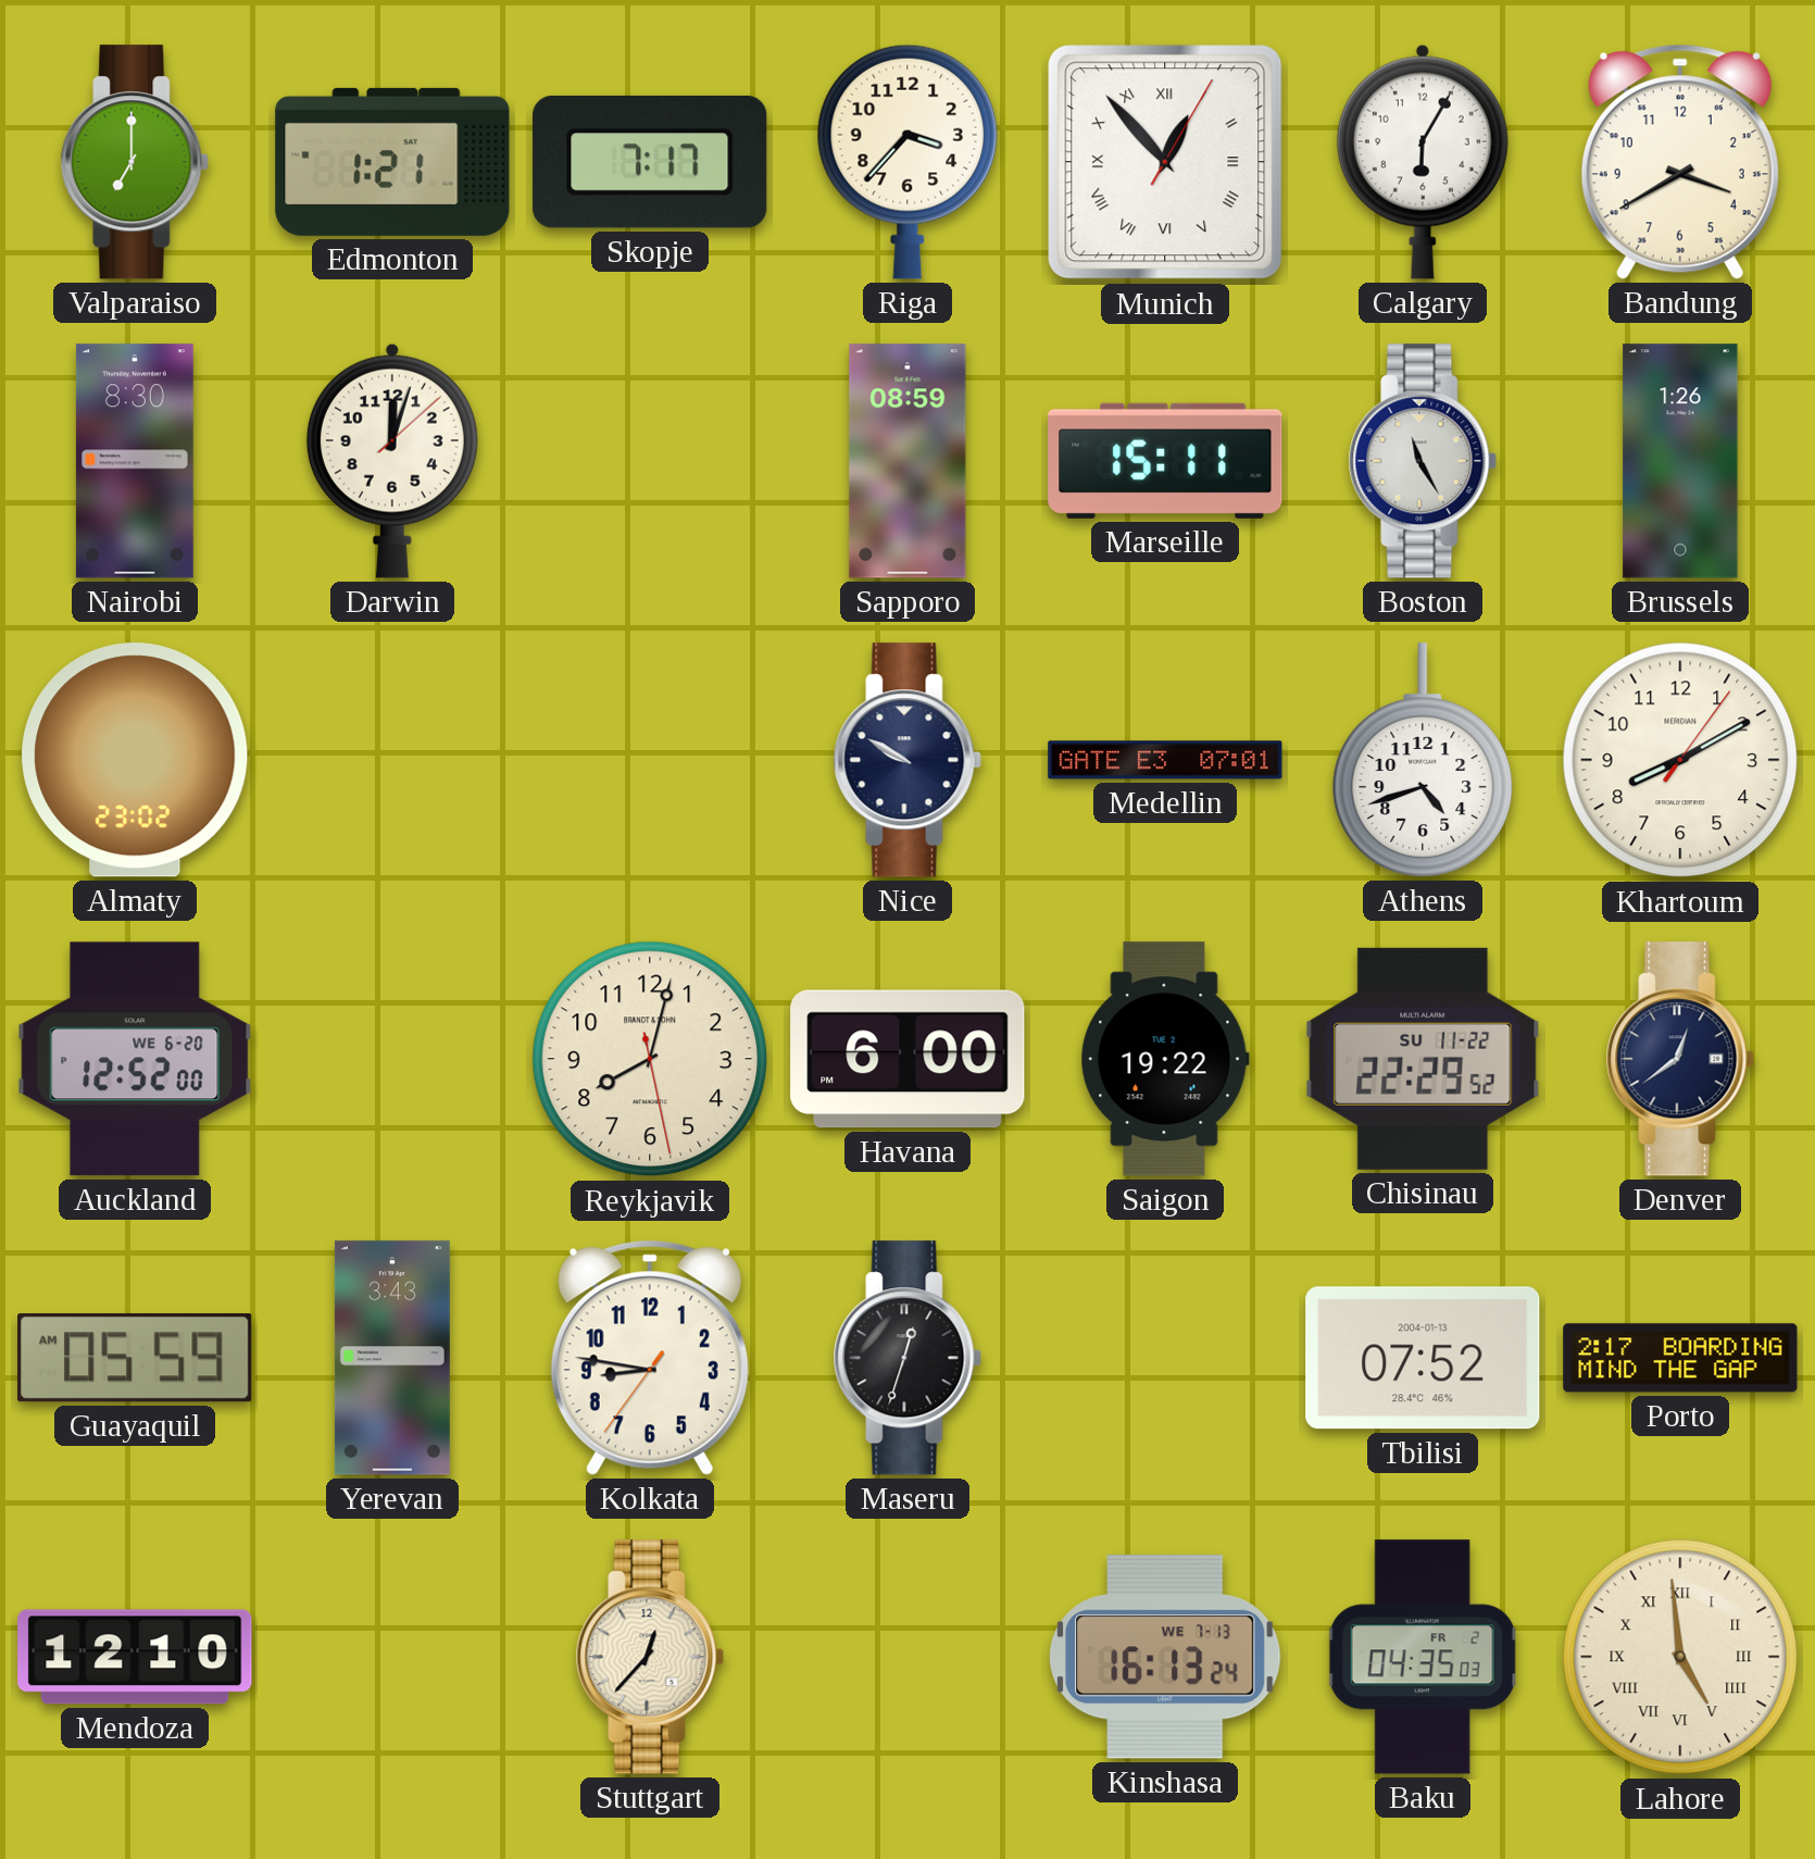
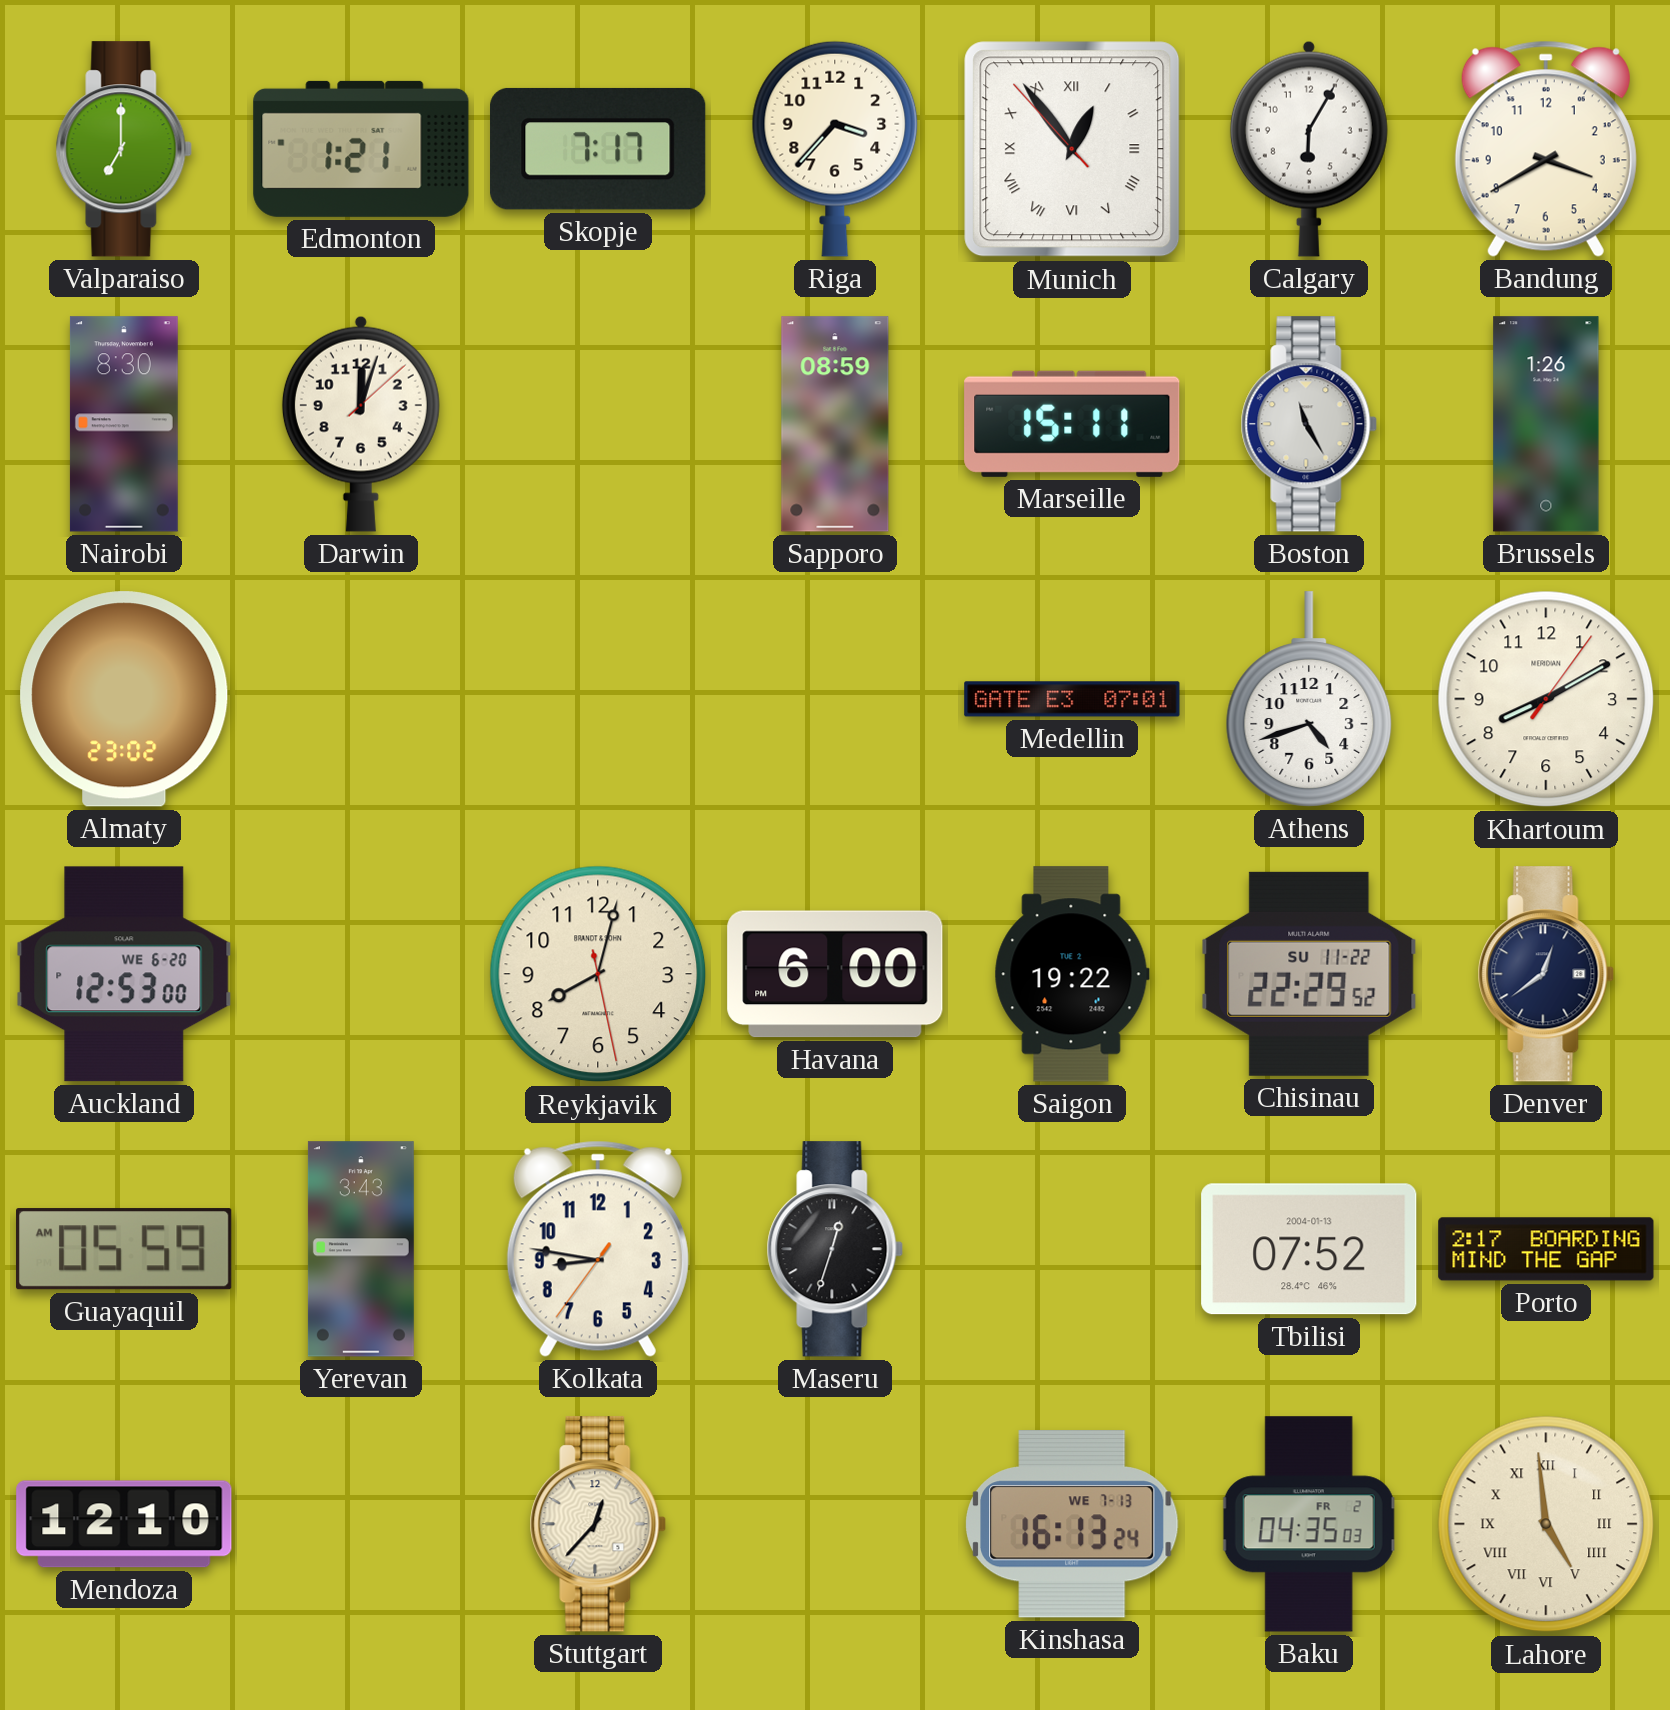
Munich: 12:53:05 -> 12:53:53
Nice: 9:50 -> none
Auckland: 12:52 -> 12:53
